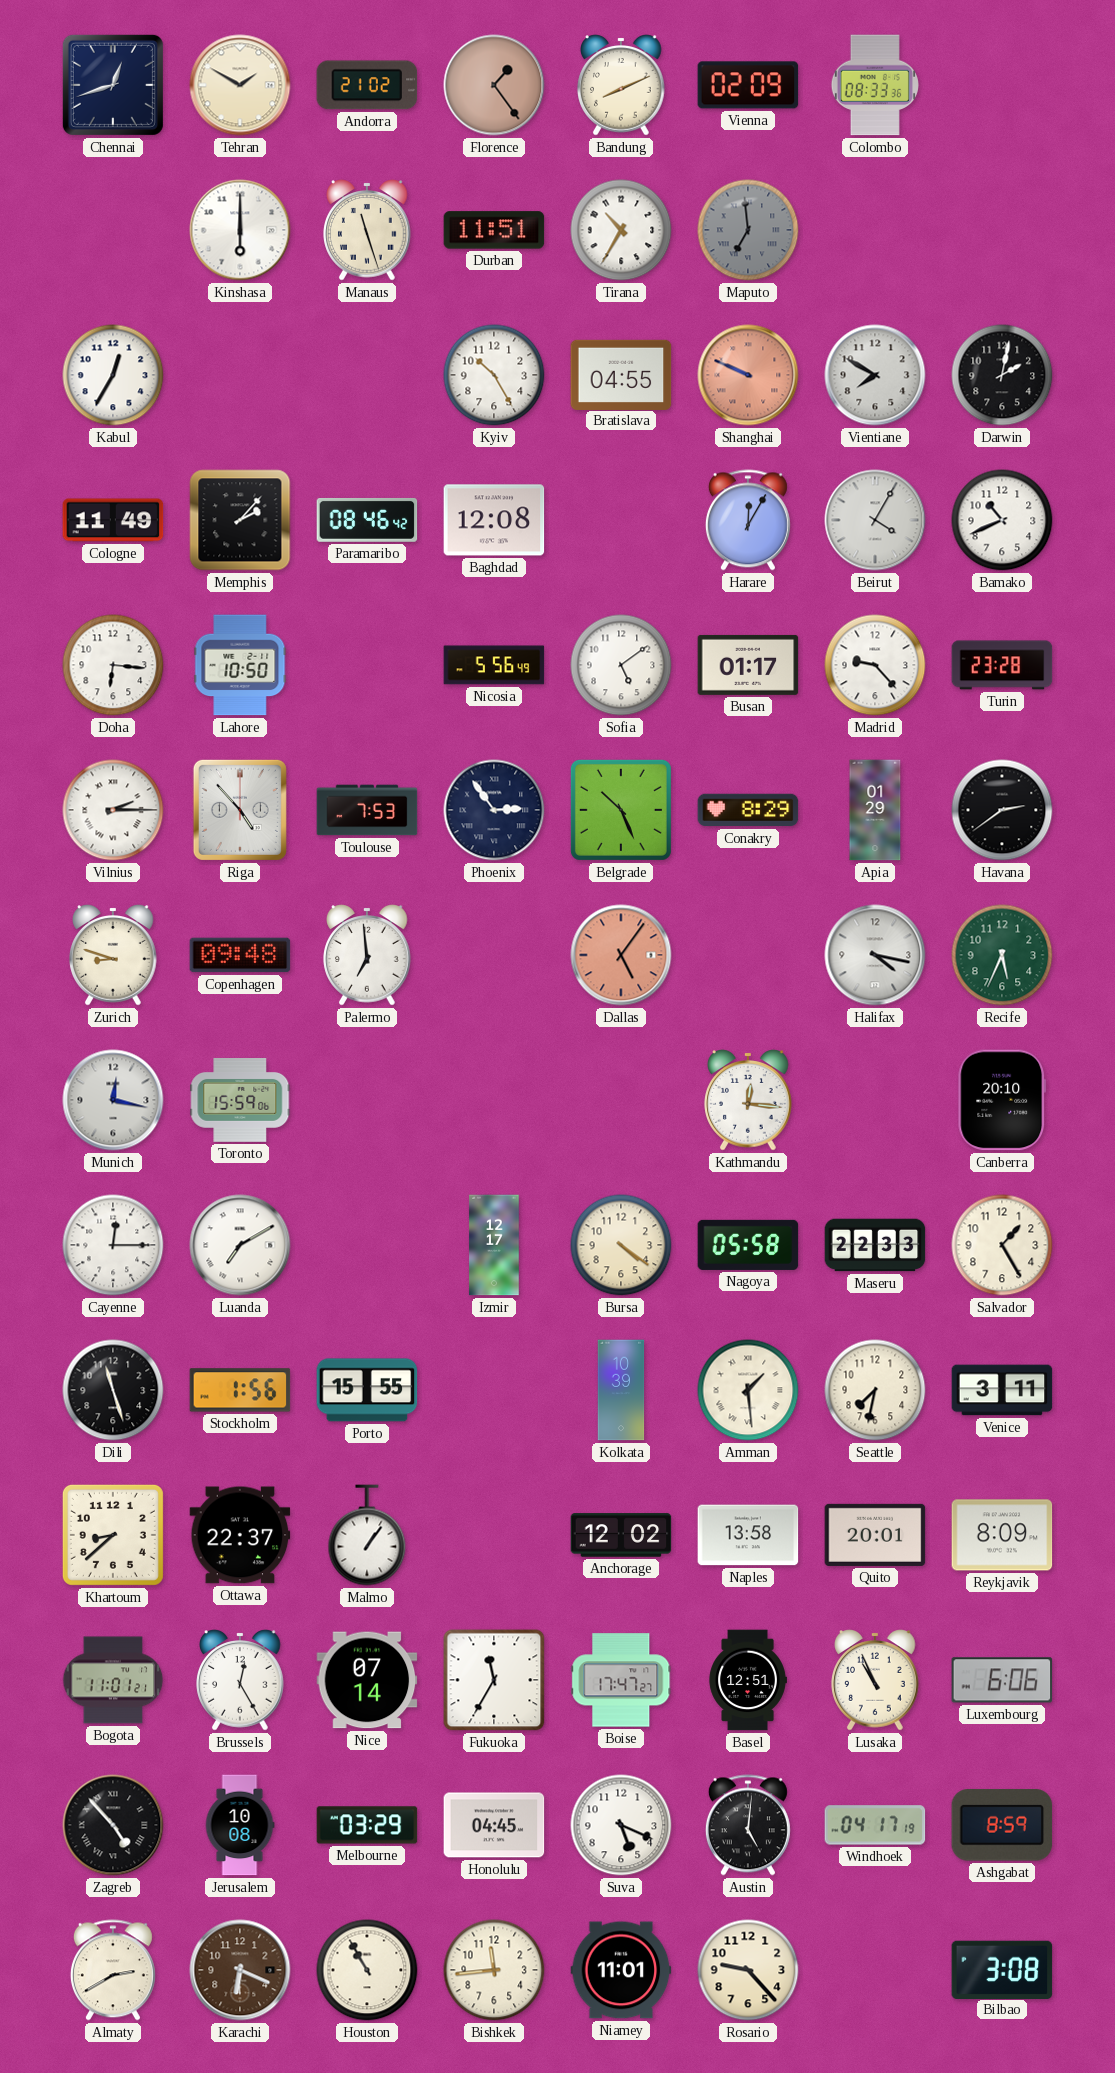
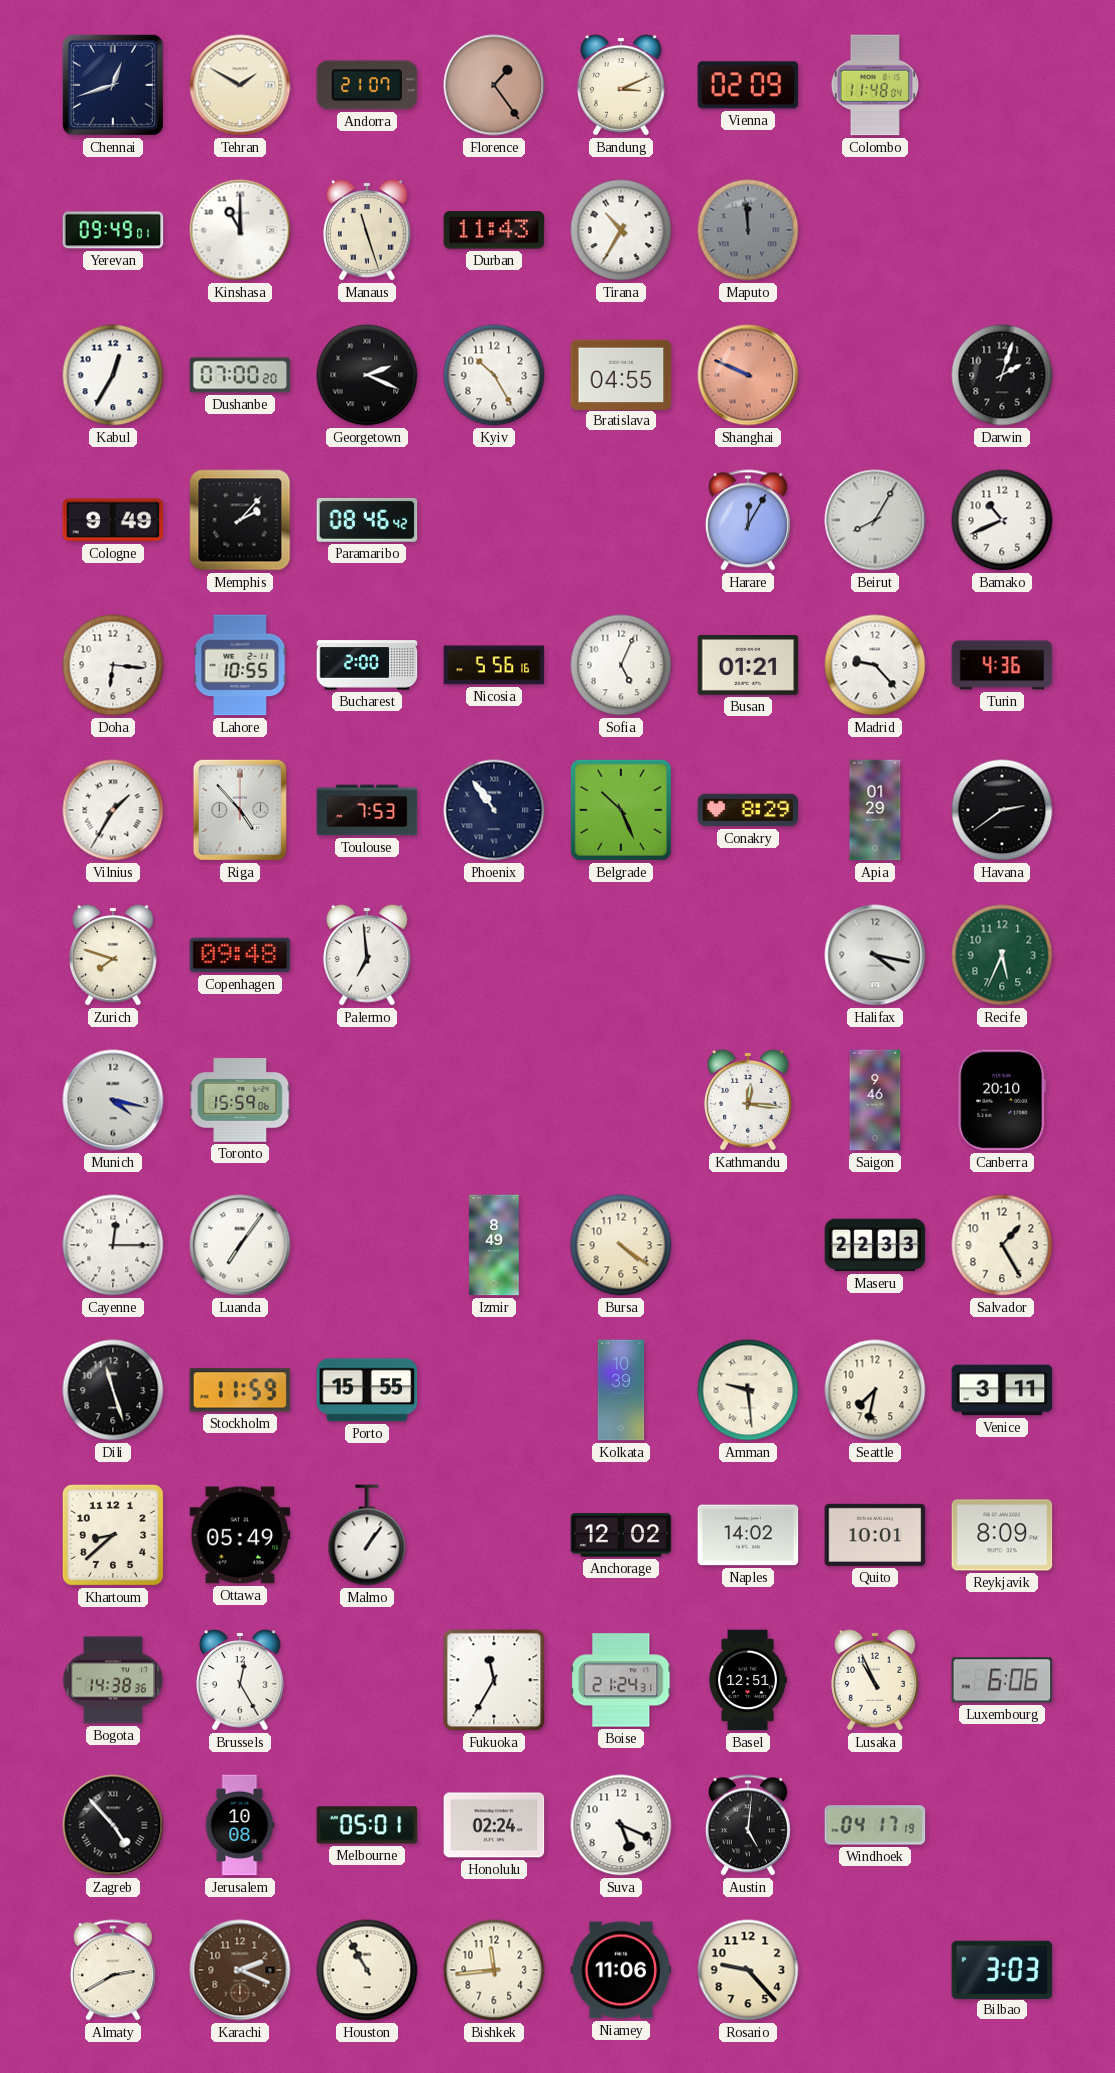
Andorra: 21:02 -> 21:07
Bandung: 8:11 -> 3:11
Colombo: 08:33 -> 11:48
Yerevan: none -> 09:49
Kinshasa: 6:00 -> 11:00
Durban: 11:51 -> 11:43
Maputo: 6:59 -> 11:59
Dushanbe: none -> 07:00
Georgetown: none -> 2:19
Vientiane: 7:50 -> none
Darwin: 2:02 -> 2:03
Cologne: 11:49 -> 9:49
Baghdad: 12:08 -> none
Beirut: 4:05 -> 8:05
Lahore: 10:50 -> 10:55
Bucharest: none -> 2:00
Nicosia: 5:56:49 -> 5:56:16
Sofia: 5:09 -> 5:04
Busan: 01:17 -> 01:21
Turin: 23:28 -> 4:36
Vilnius: 2:15 -> 1:35
Phoenix: 2:54 -> 10:54
Zurich: 8:48 -> 7:48
Dallas: 5:06 -> none
Munich: 12:17 -> 4:17
Saigon: none -> 9:46
Luanda: 7:10 -> 7:06
Izmir: 12:17 -> 8:49
Nagoya: 05:58 -> none
Stockholm: 1:56 -> 11:59
Amman: 1:29 -> 9:29
Ottawa: 22:37 -> 05:49
Naples: 13:58 -> 14:02
Quito: 20:01 -> 10:01
Bogota: 11:01 -> 14:38
Nice: 07:14 -> none
Boise: 17:47 -> 21:24
Melbourne: 03:29 -> 05:01
Honolulu: 04:45 -> 02:24
Ashgabat: 8:59 -> none
Karachi: 6:19 -> 2:19
Niamey: 11:01 -> 11:06
Bilbao: 3:08 -> 3:03
